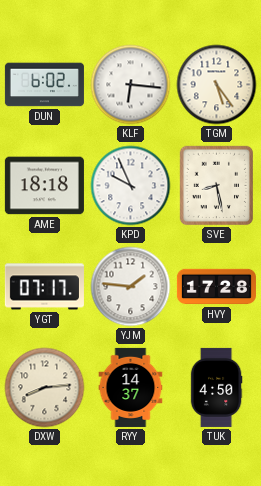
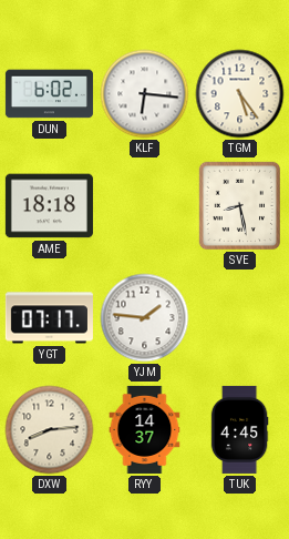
KPD: 9:56 -> none
HVY: 17:28 -> none
TUK: 4:50 -> 4:45
